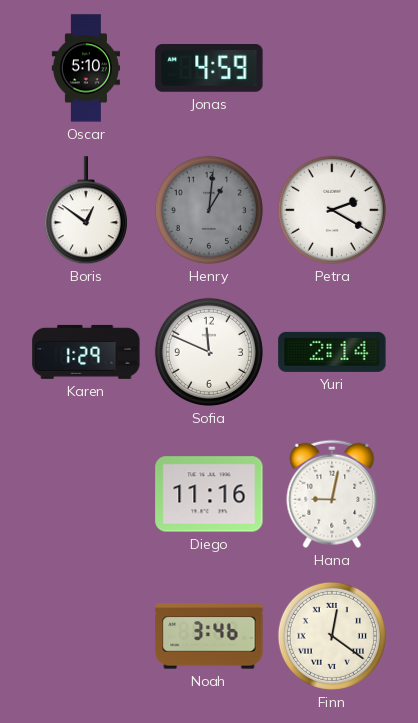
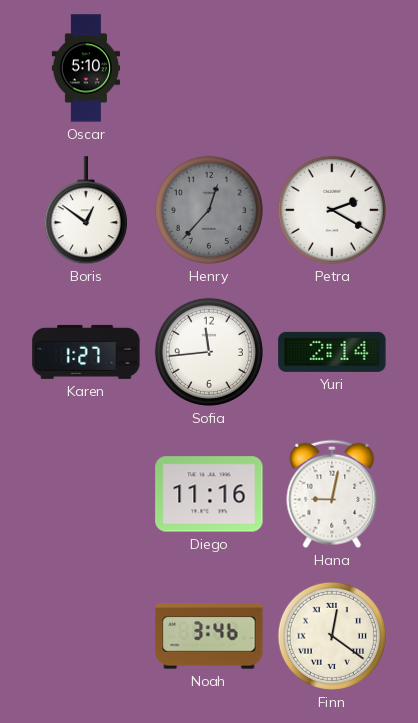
Jonas: 4:59 -> none
Henry: 1:01 -> 12:37
Karen: 1:29 -> 1:27
Sofia: 11:49 -> 11:44
